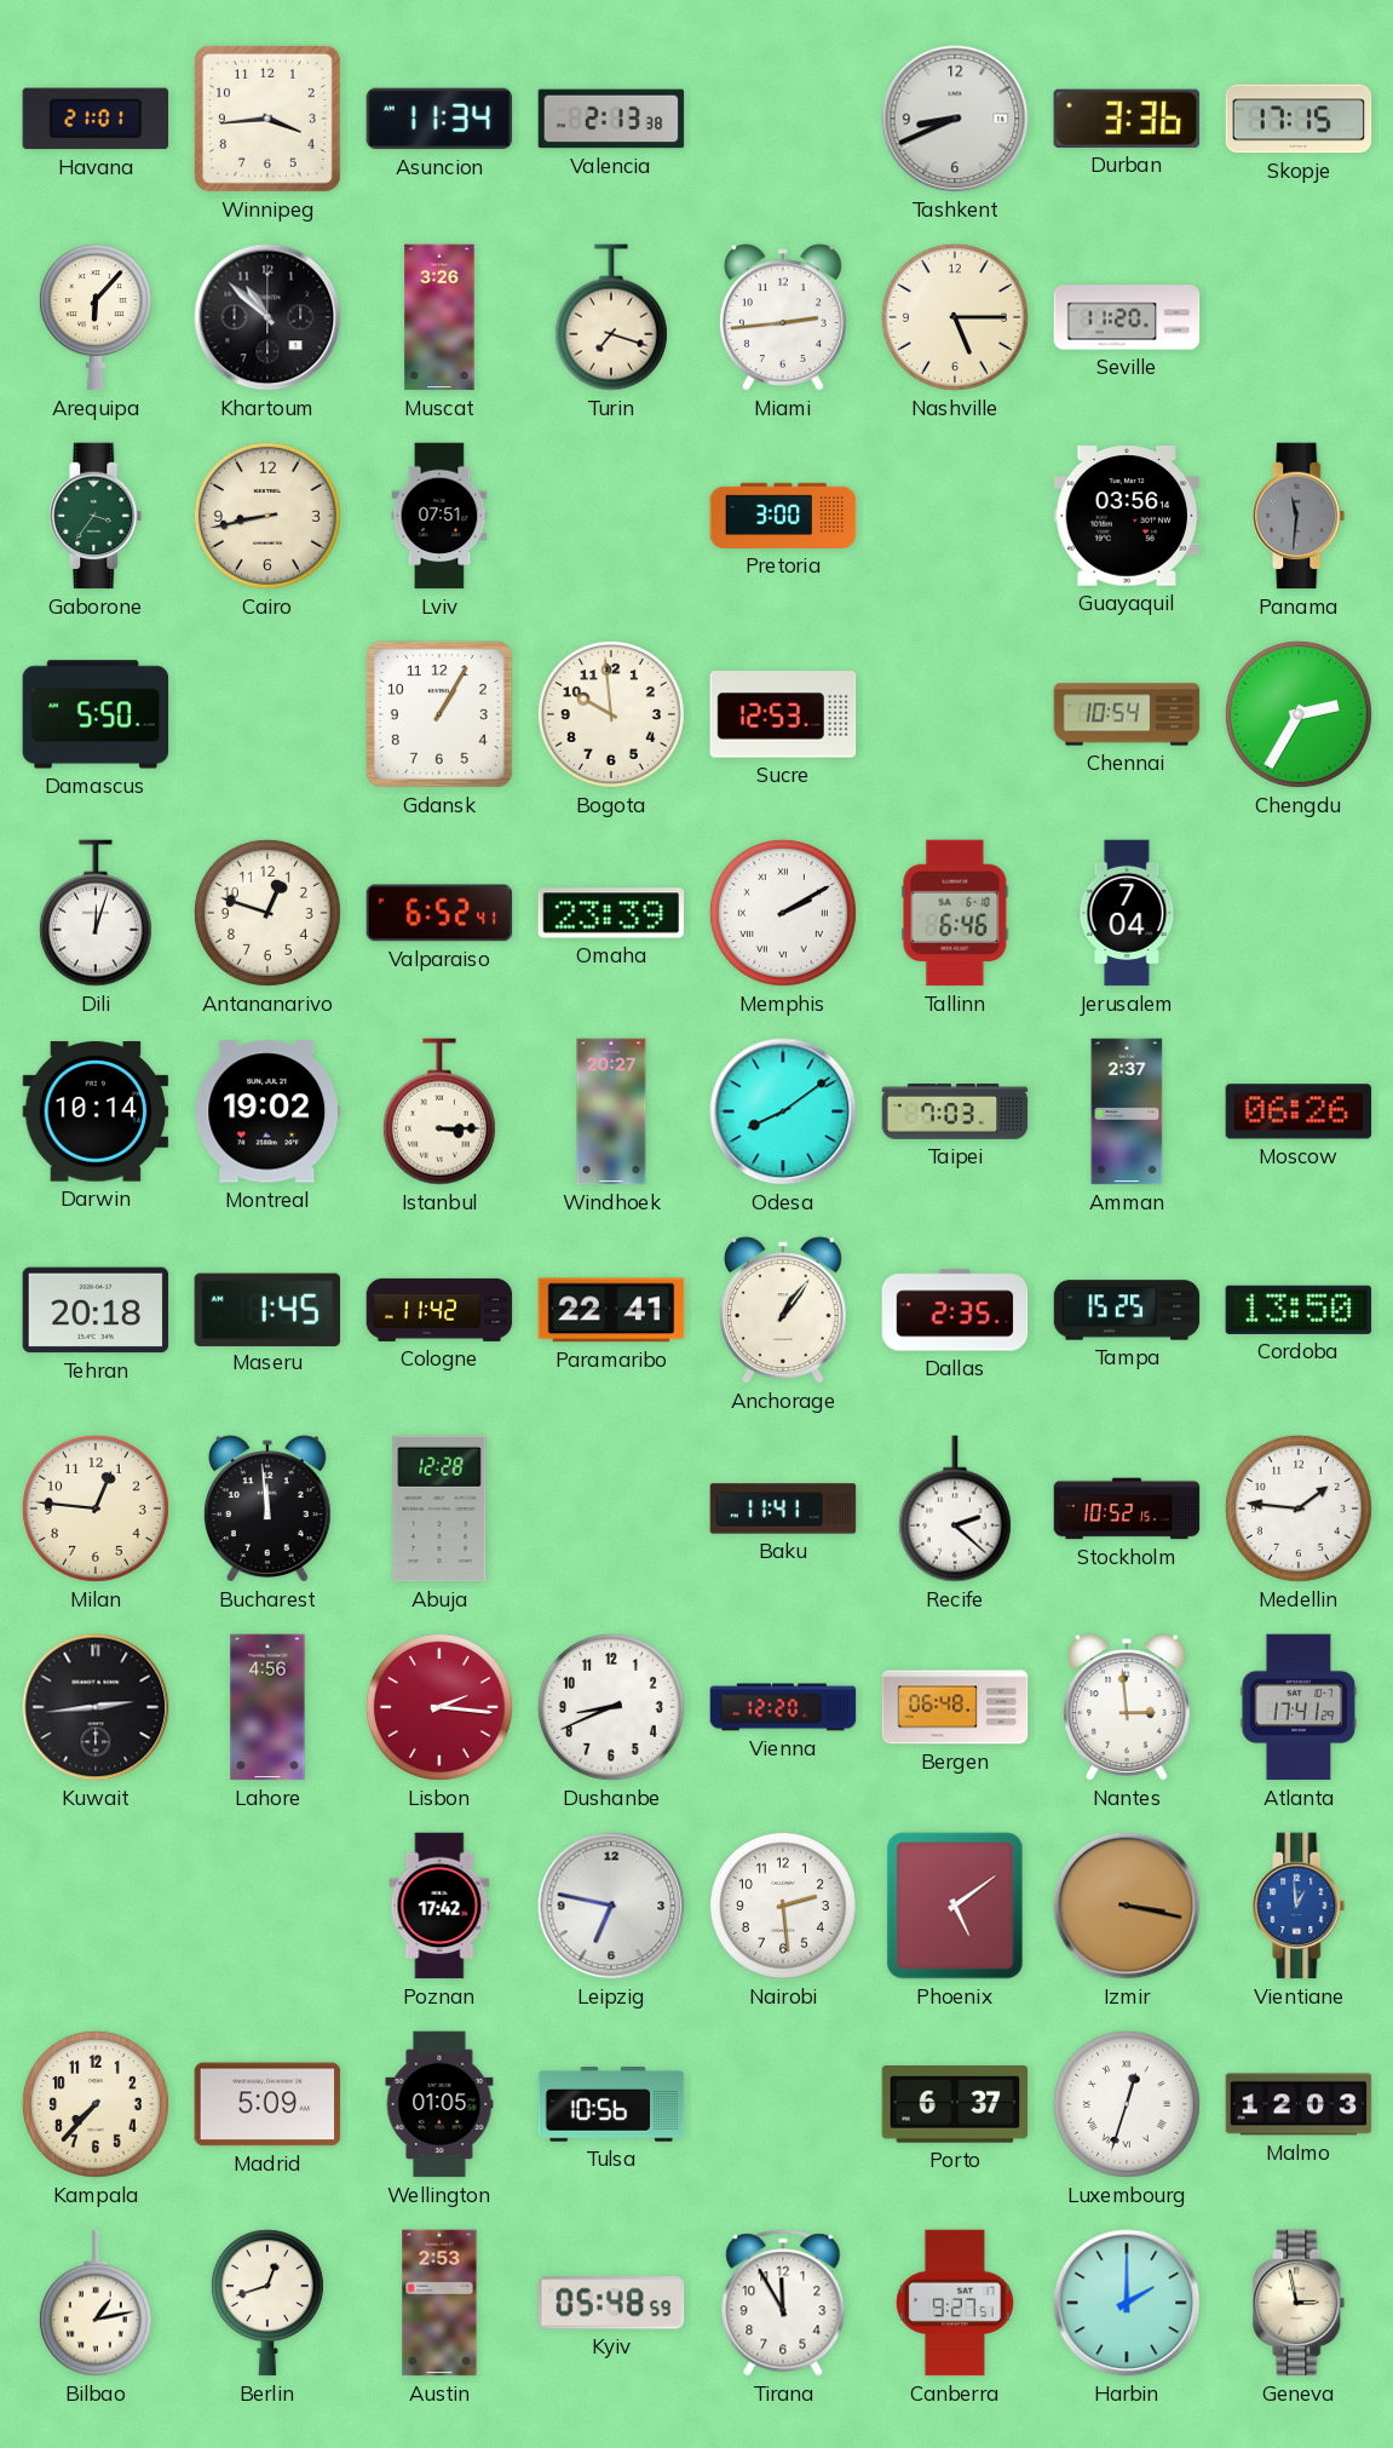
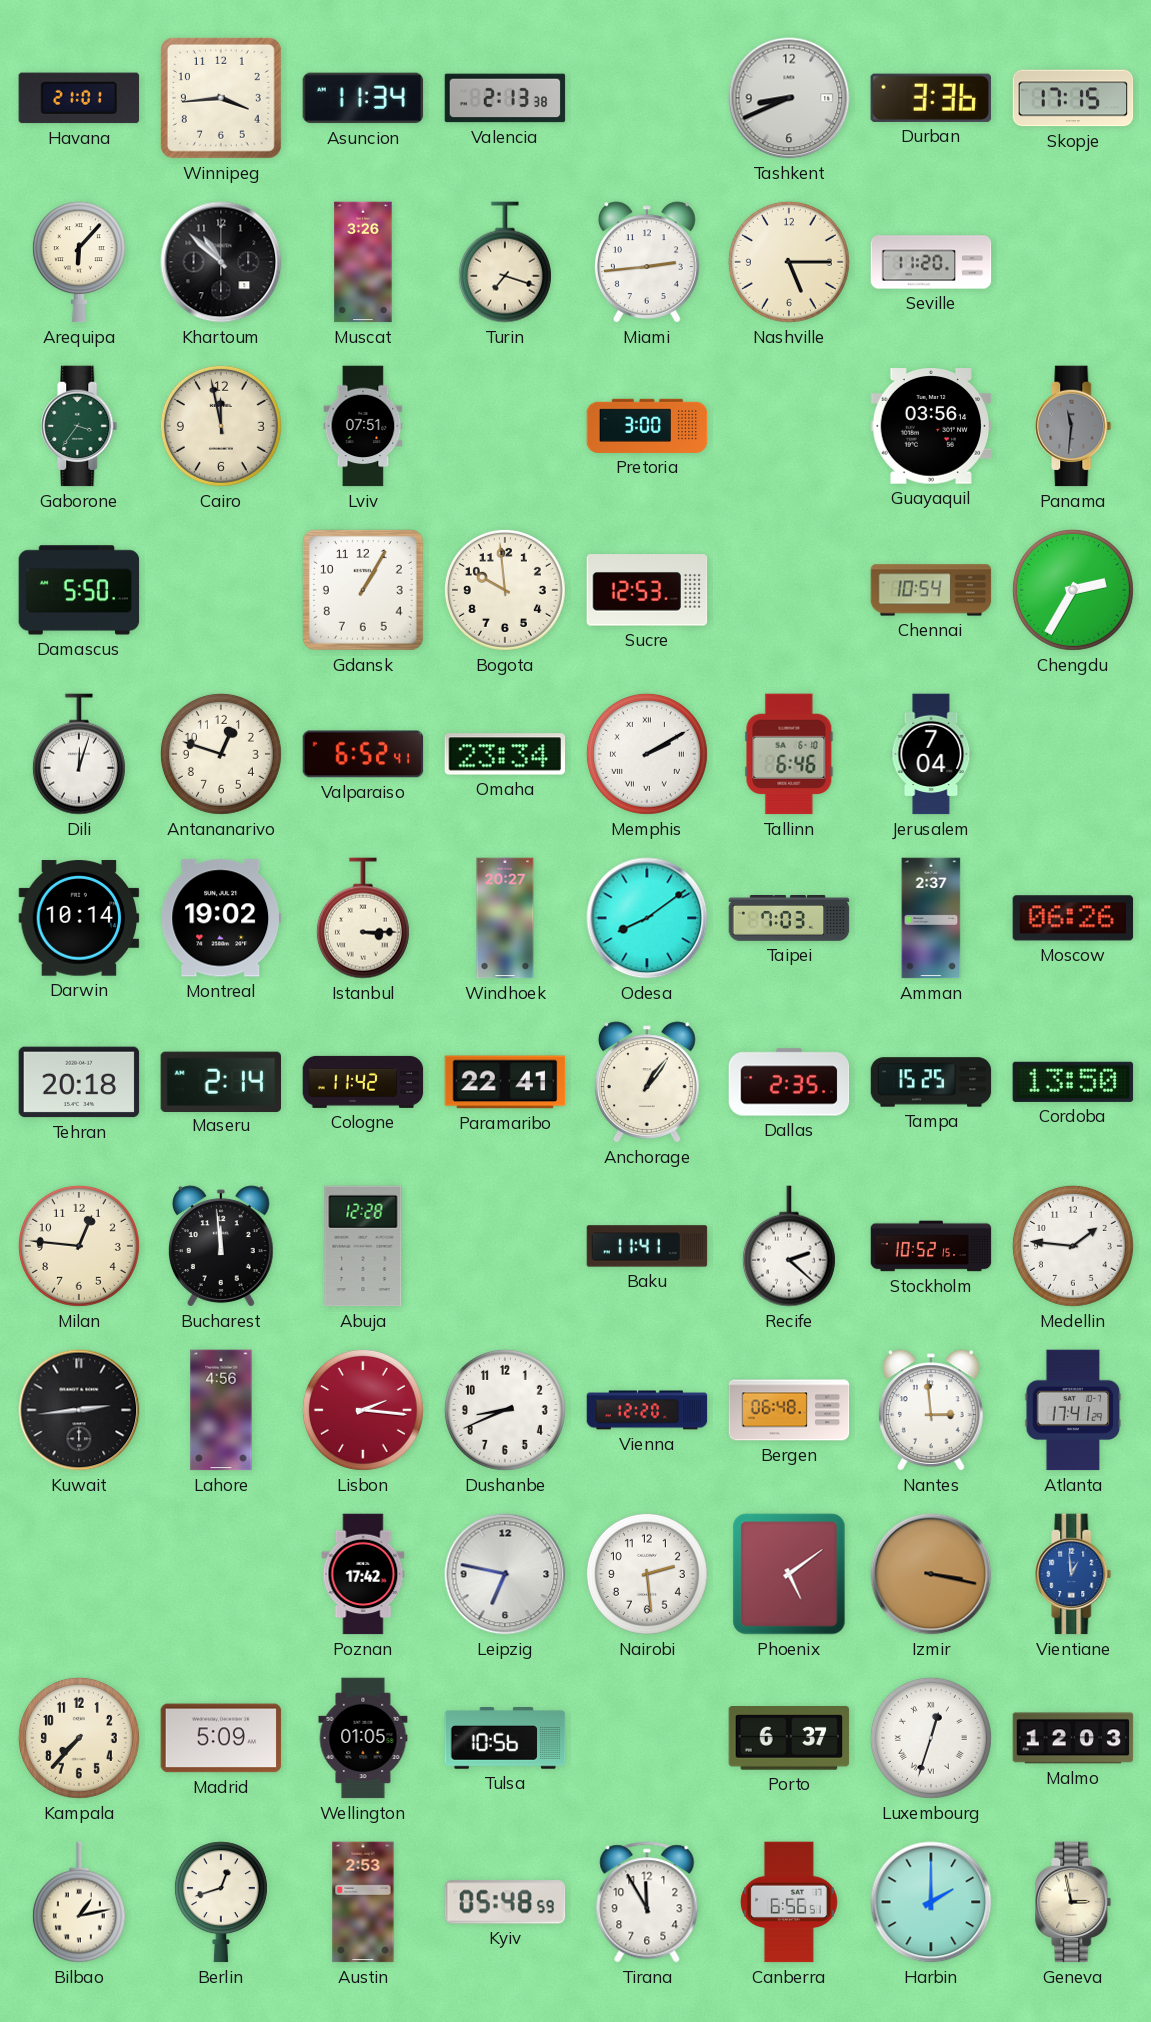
Cairo: 8:43 -> 11:58
Omaha: 23:39 -> 23:34
Maseru: 1:45 -> 2:14
Canberra: 9:27 -> 6:56
